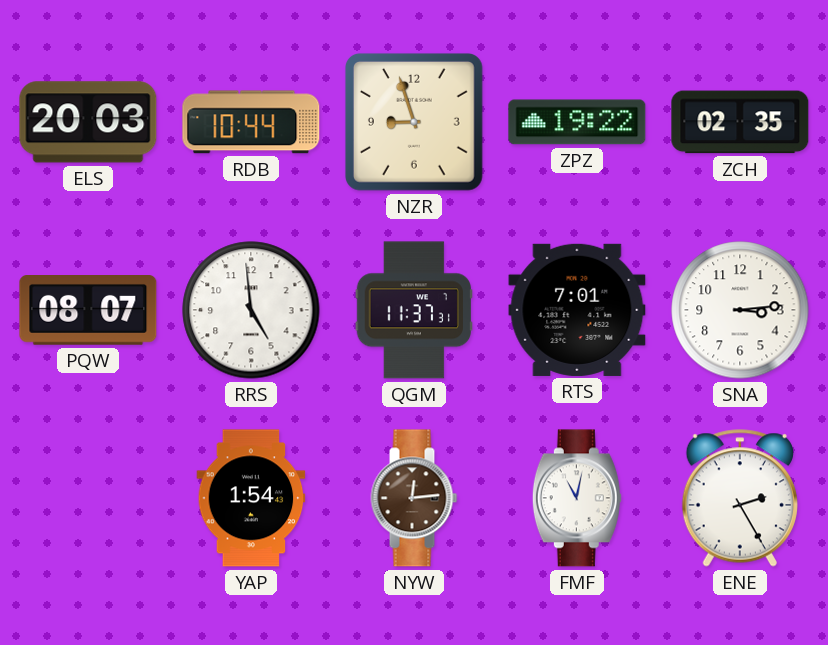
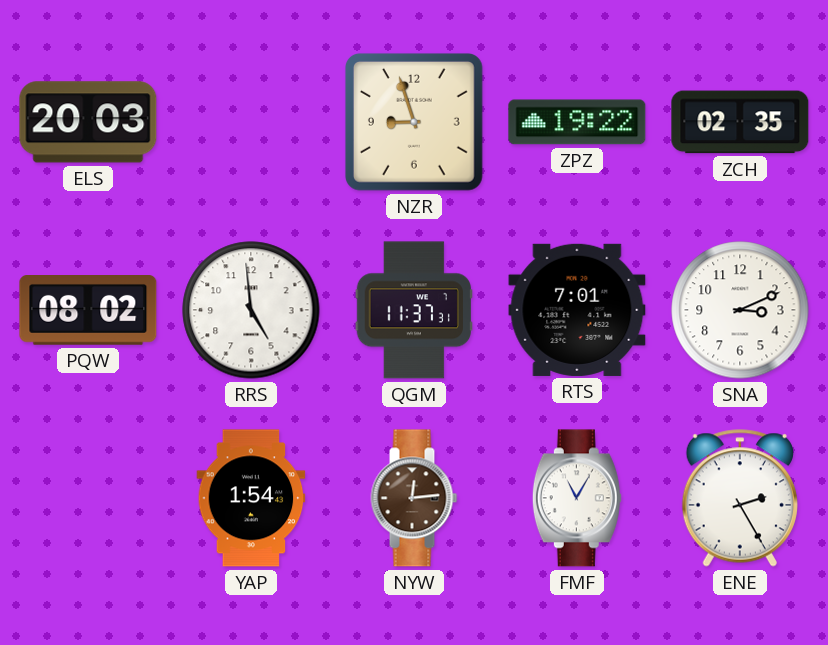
RDB: 10:44 -> none
PQW: 08:07 -> 08:02
SNA: 3:14 -> 3:11
FMF: 11:02 -> 11:05
